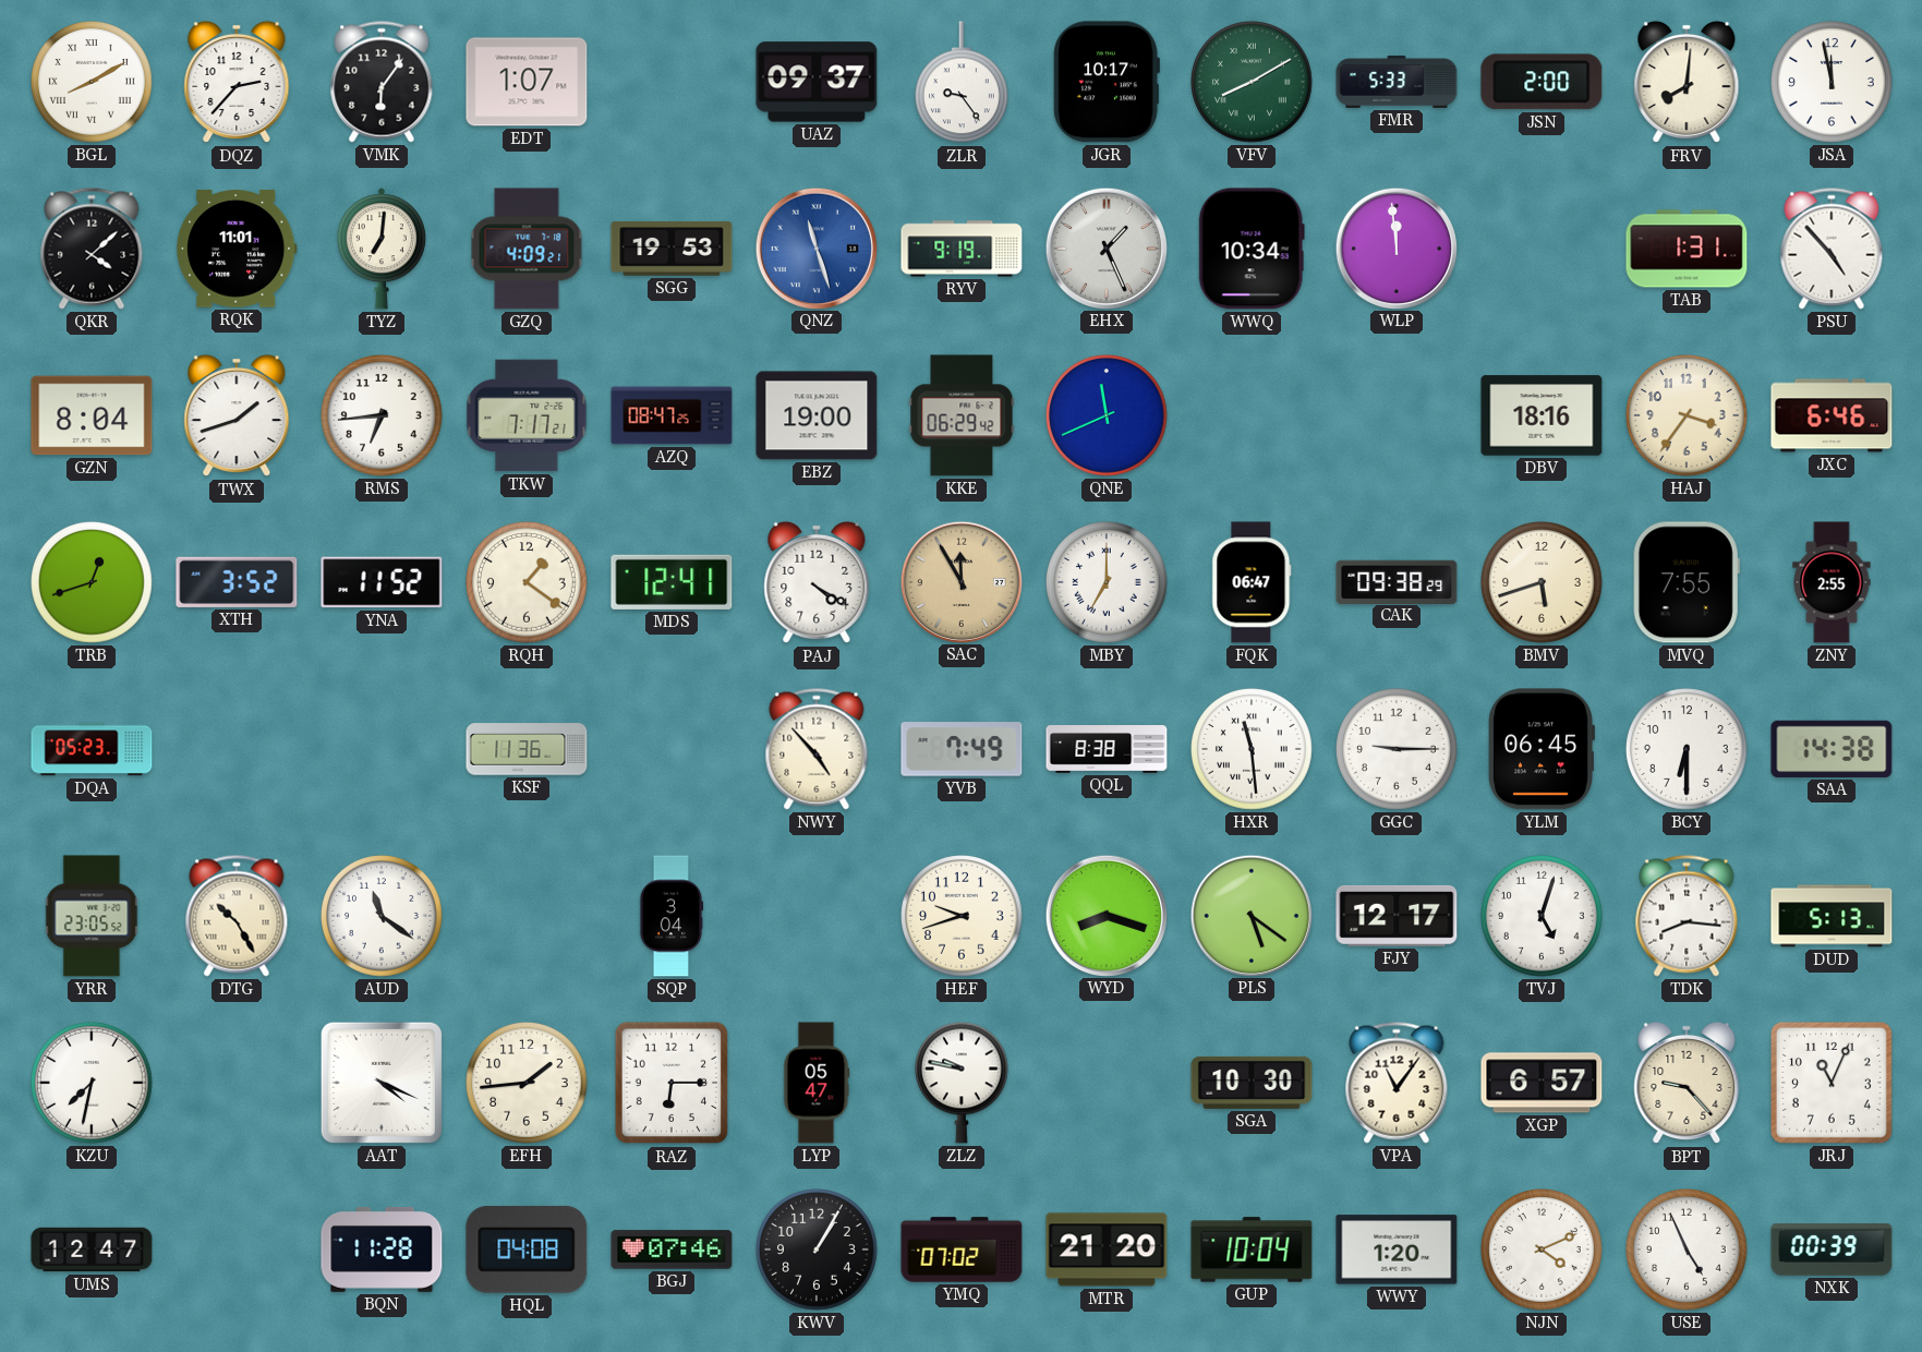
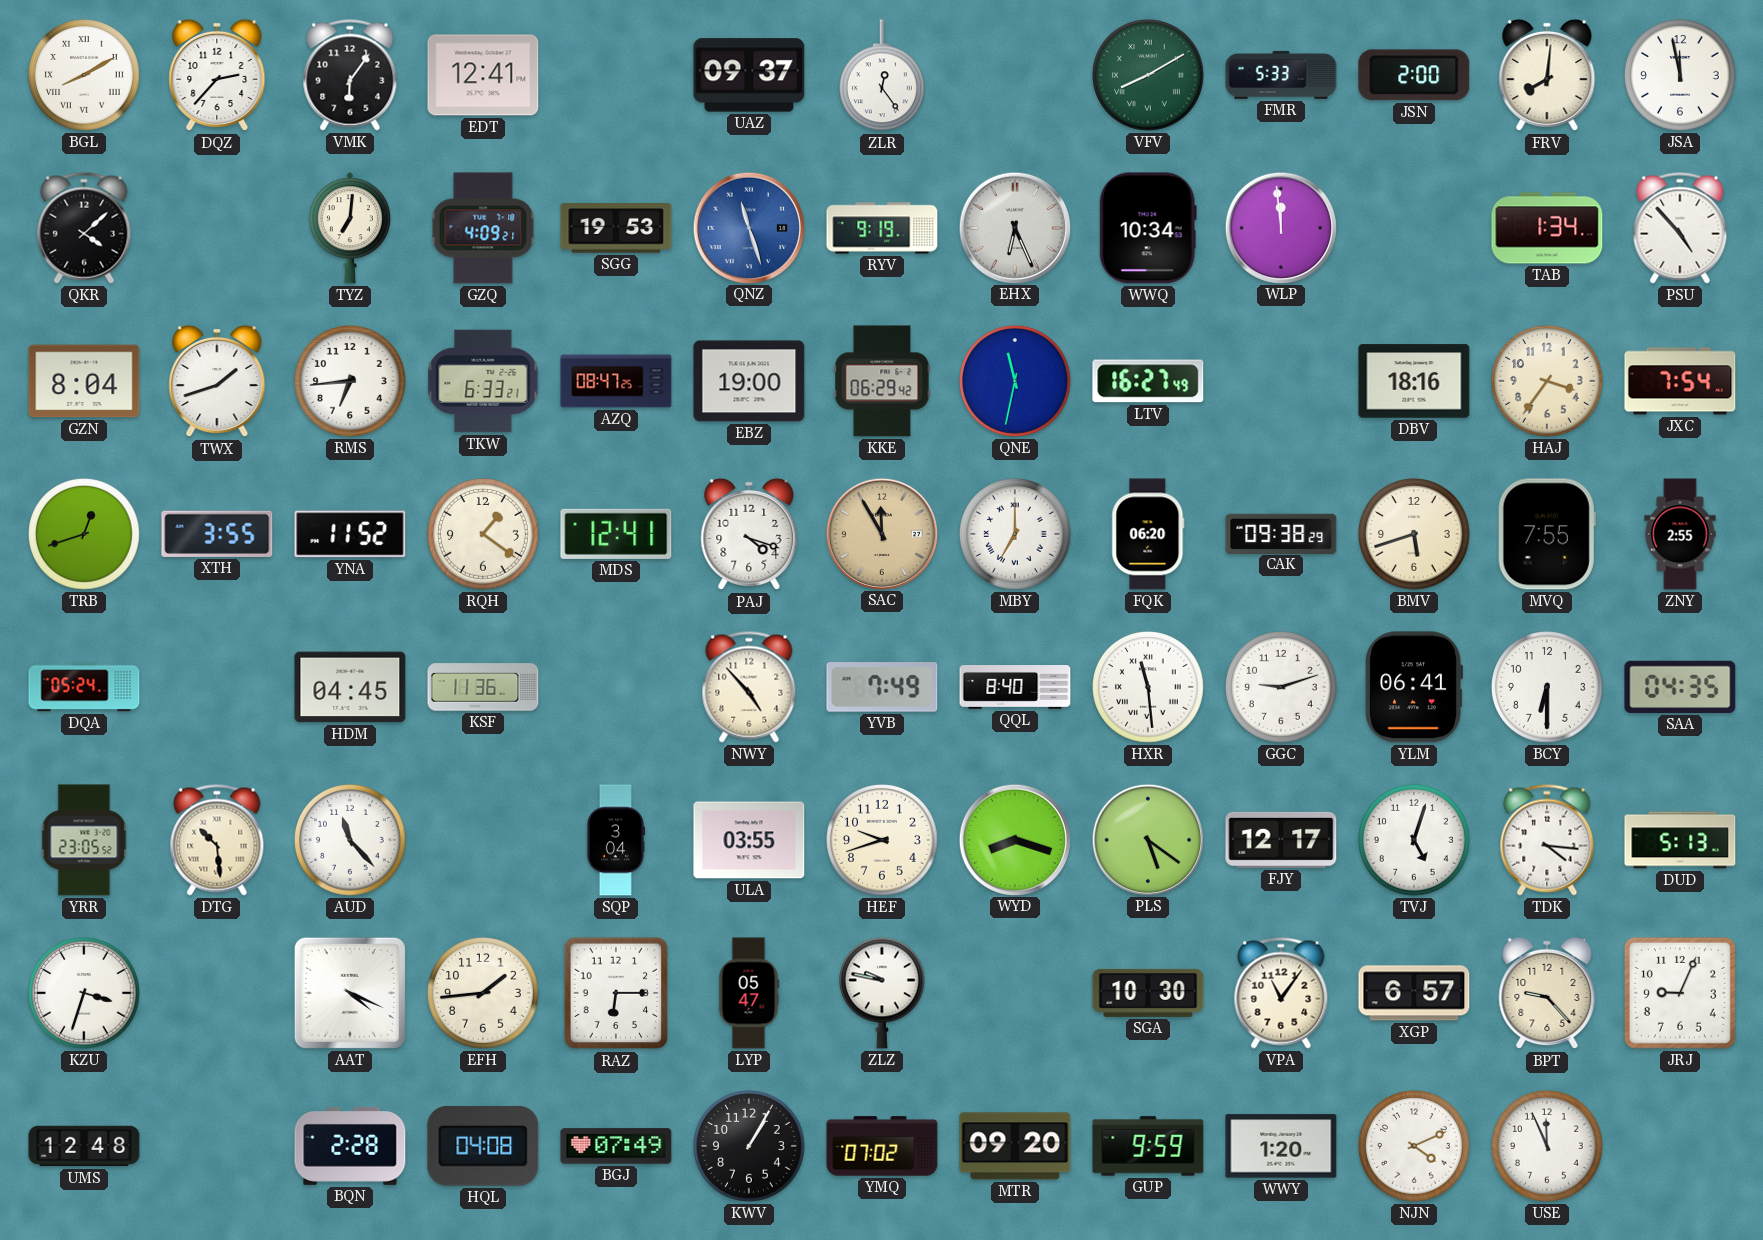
EDT: 1:07 -> 12:41
ZLR: 9:24 -> 12:24
JGR: 10:17 -> none
RQK: 11:01 -> none
EHX: 1:26 -> 6:26
TAB: 1:31 -> 1:34
TKW: 7:17 -> 6:33
QNE: 11:41 -> 11:32
LTV: none -> 16:27
JXC: 6:46 -> 7:54
XTH: 3:52 -> 3:55
PAJ: 4:20 -> 4:18
FQK: 06:47 -> 06:20
DQA: 05:23 -> 05:24
HDM: none -> 04:45
QQL: 8:38 -> 8:40
GGC: 9:15 -> 9:12
YLM: 06:45 -> 06:41
SAA: 14:38 -> 04:35
DTG: 10:25 -> 10:29
AUD: 11:21 -> 11:23
ULA: none -> 03:55
TDK: 8:16 -> 4:16
KZU: 7:32 -> 3:33
JRJ: 11:04 -> 9:04
UMS: 12:47 -> 12:48
BQN: 11:28 -> 2:28
BGJ: 07:46 -> 07:49
MTR: 21:20 -> 09:20
GUP: 10:04 -> 9:59
USE: 4:56 -> 11:56
NXK: 00:39 -> none
